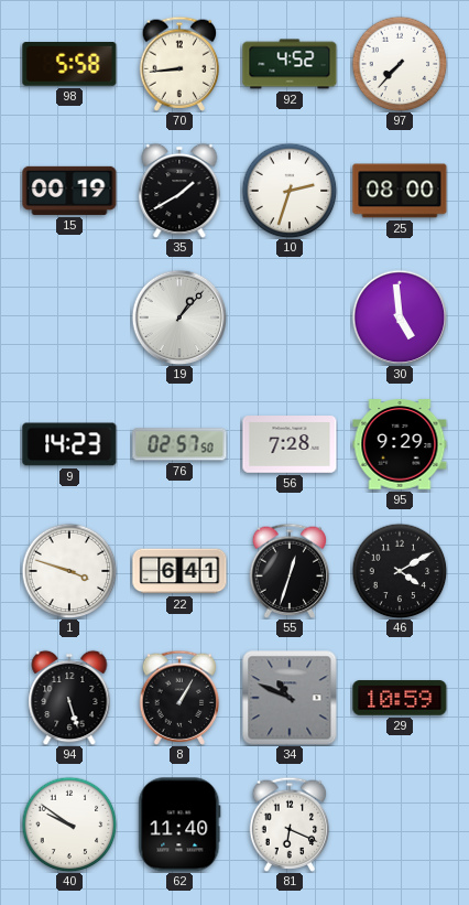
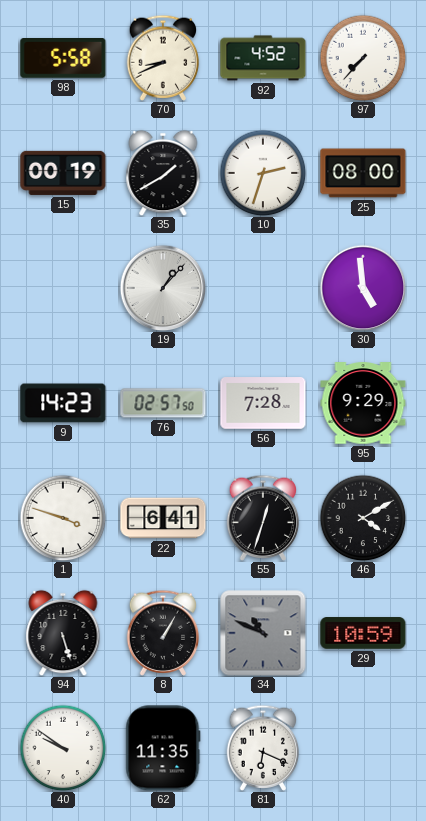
70: 8:44 -> 8:41
62: 11:40 -> 11:35
